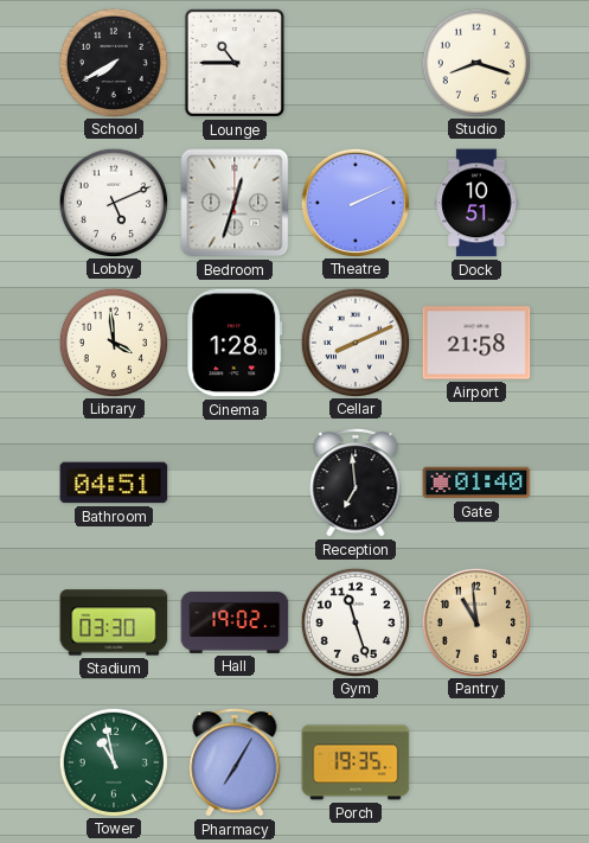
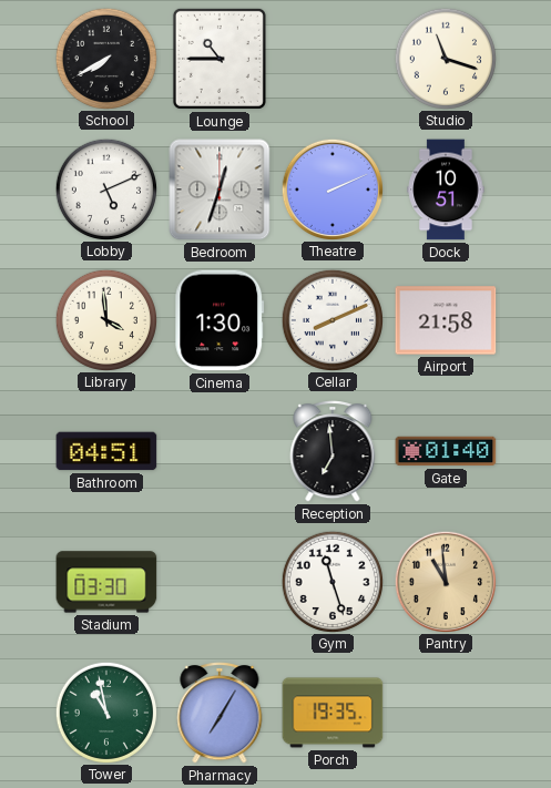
Studio: 8:18 -> 11:18
Cinema: 1:28 -> 1:30
Hall: 19:02 -> none
